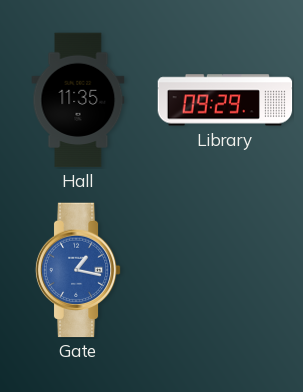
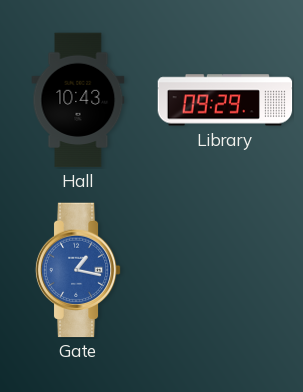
Hall: 11:35 -> 10:43
